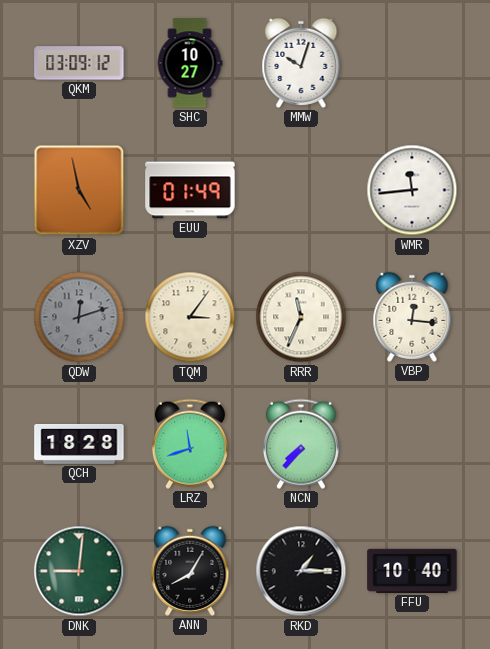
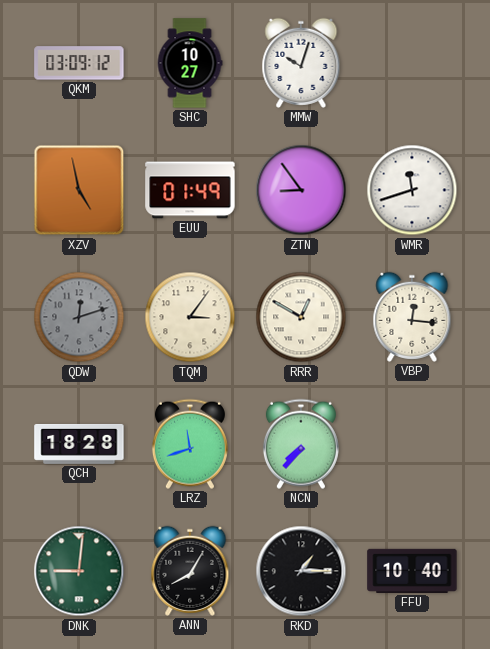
ZTN: none -> 8:54
WMR: 11:44 -> 11:42
RRR: 11:34 -> 12:50
